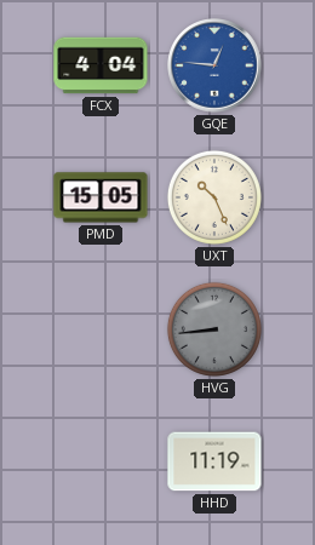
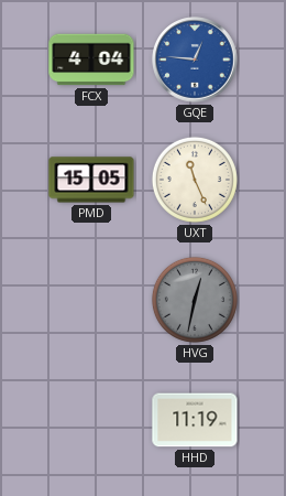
UXT: 10:26 -> 11:26
HVG: 8:44 -> 12:32
